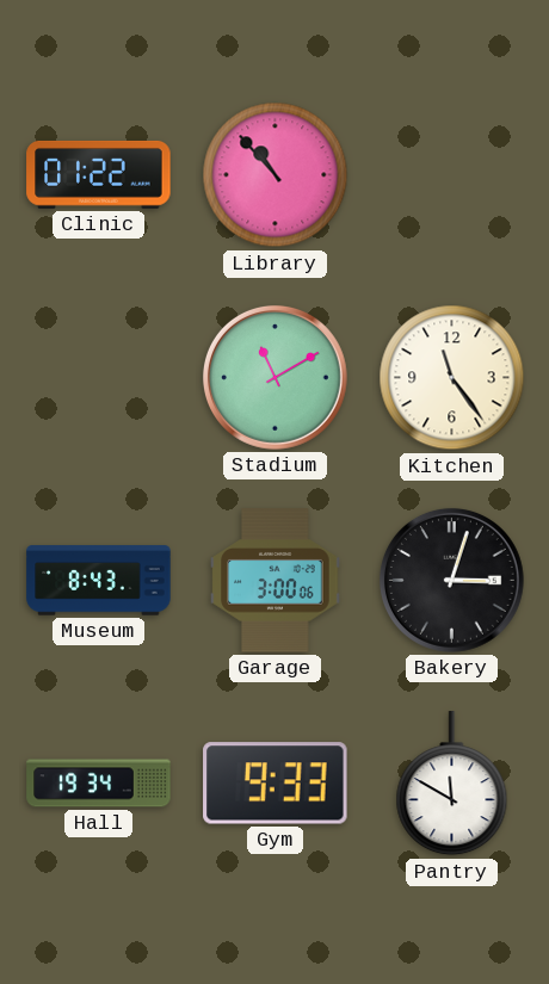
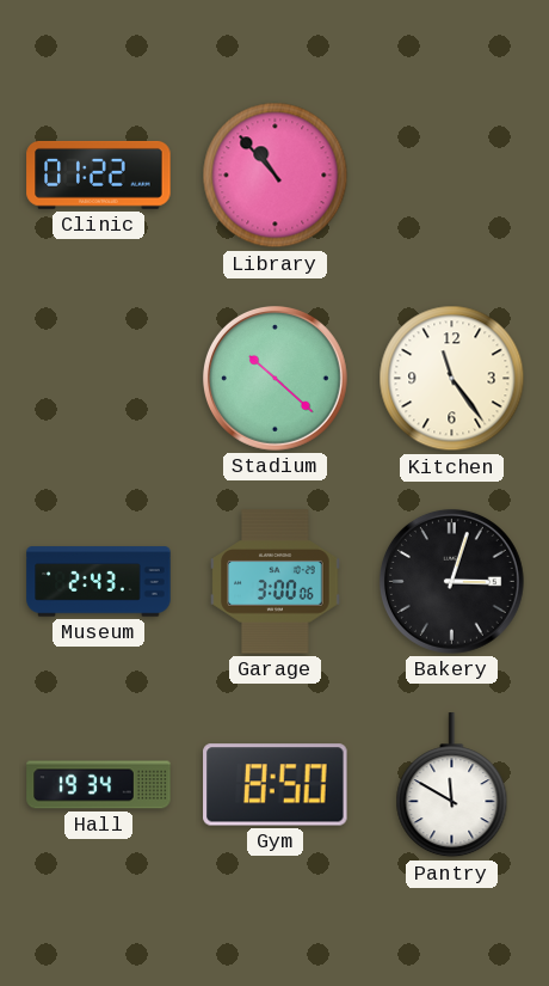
Stadium: 11:10 -> 10:22
Museum: 8:43 -> 2:43
Gym: 9:33 -> 8:50
